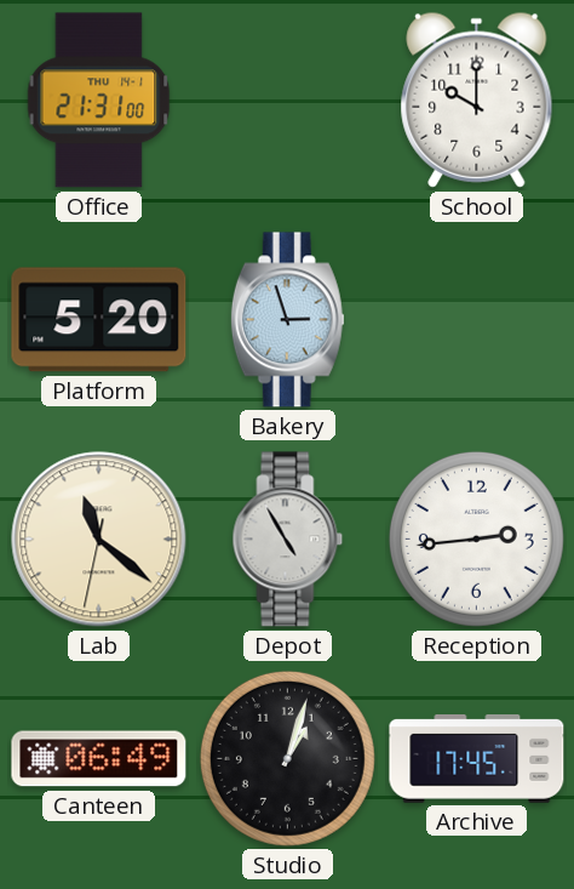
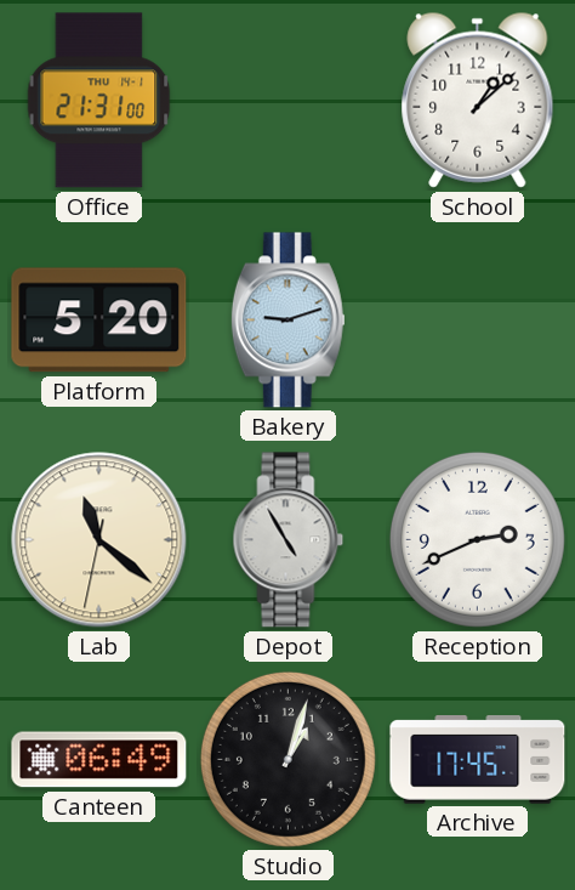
School: 10:00 -> 1:08
Bakery: 2:57 -> 9:12
Reception: 2:44 -> 2:41
